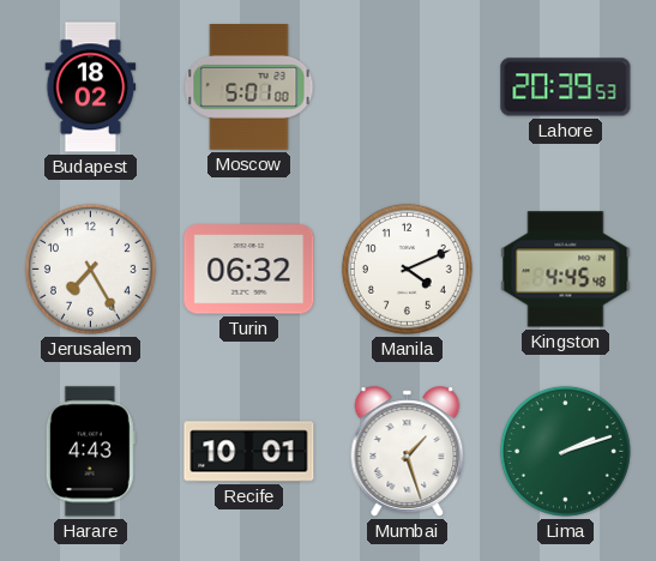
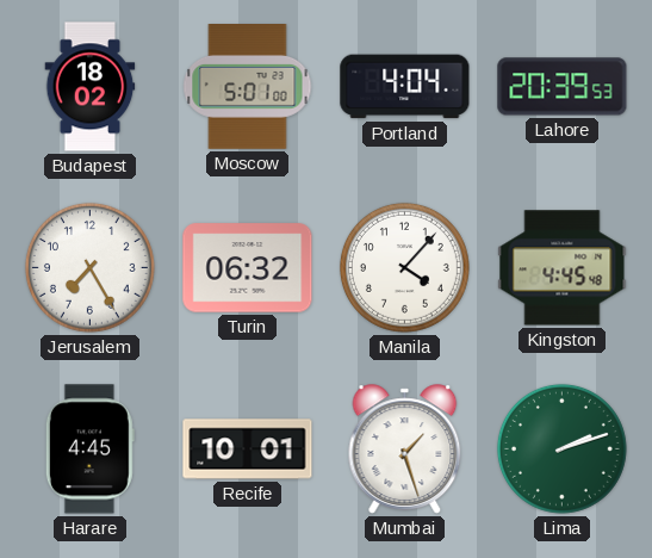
Portland: none -> 4:04
Manila: 4:11 -> 4:07
Harare: 4:43 -> 4:45
